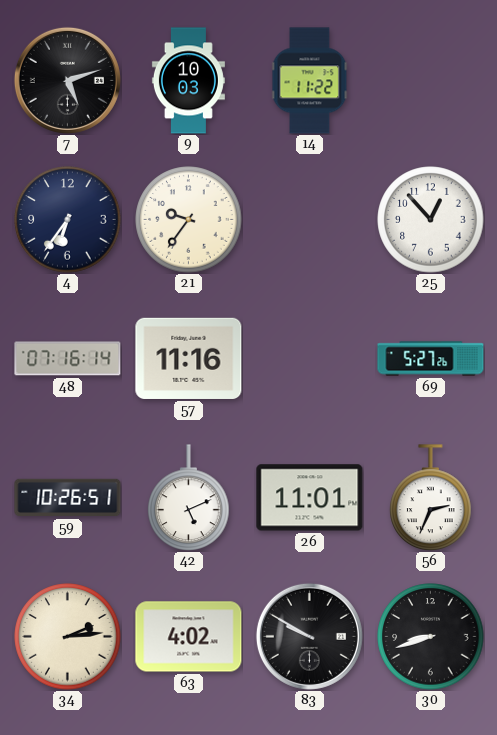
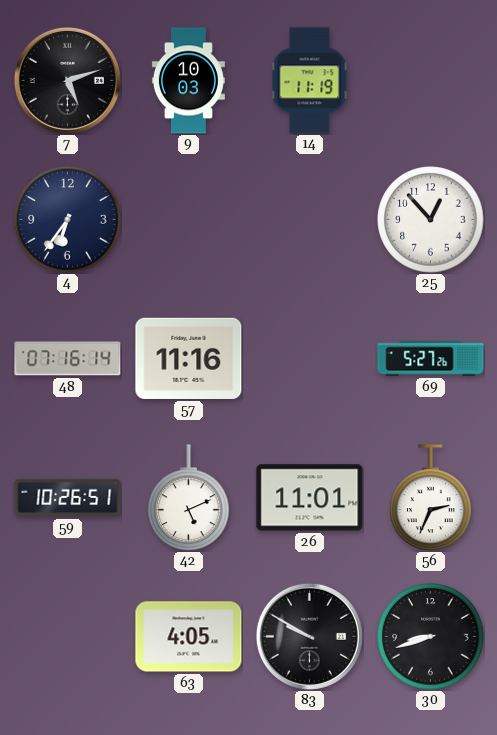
14: 11:22 -> 11:19
21: 9:36 -> none
34: 2:14 -> none
63: 4:02 -> 4:05
